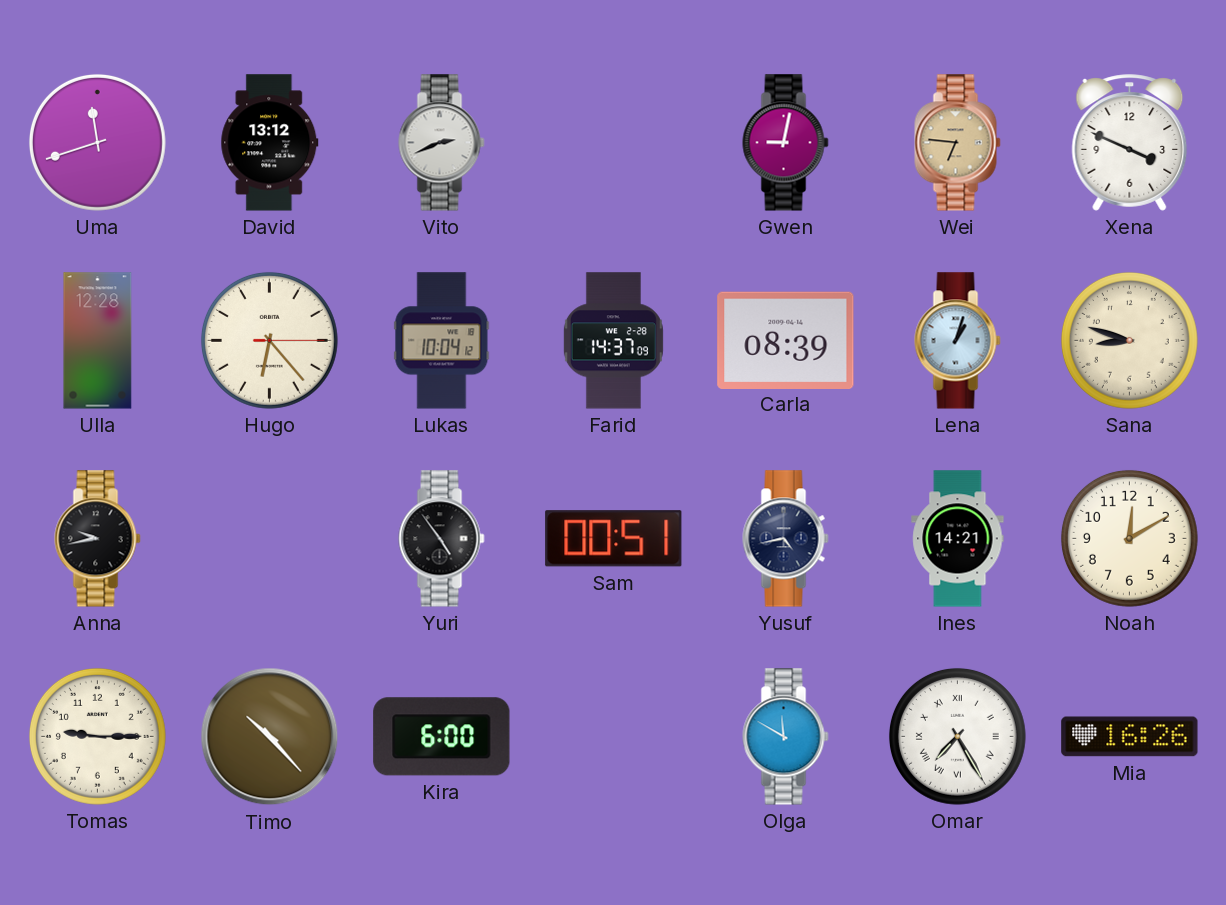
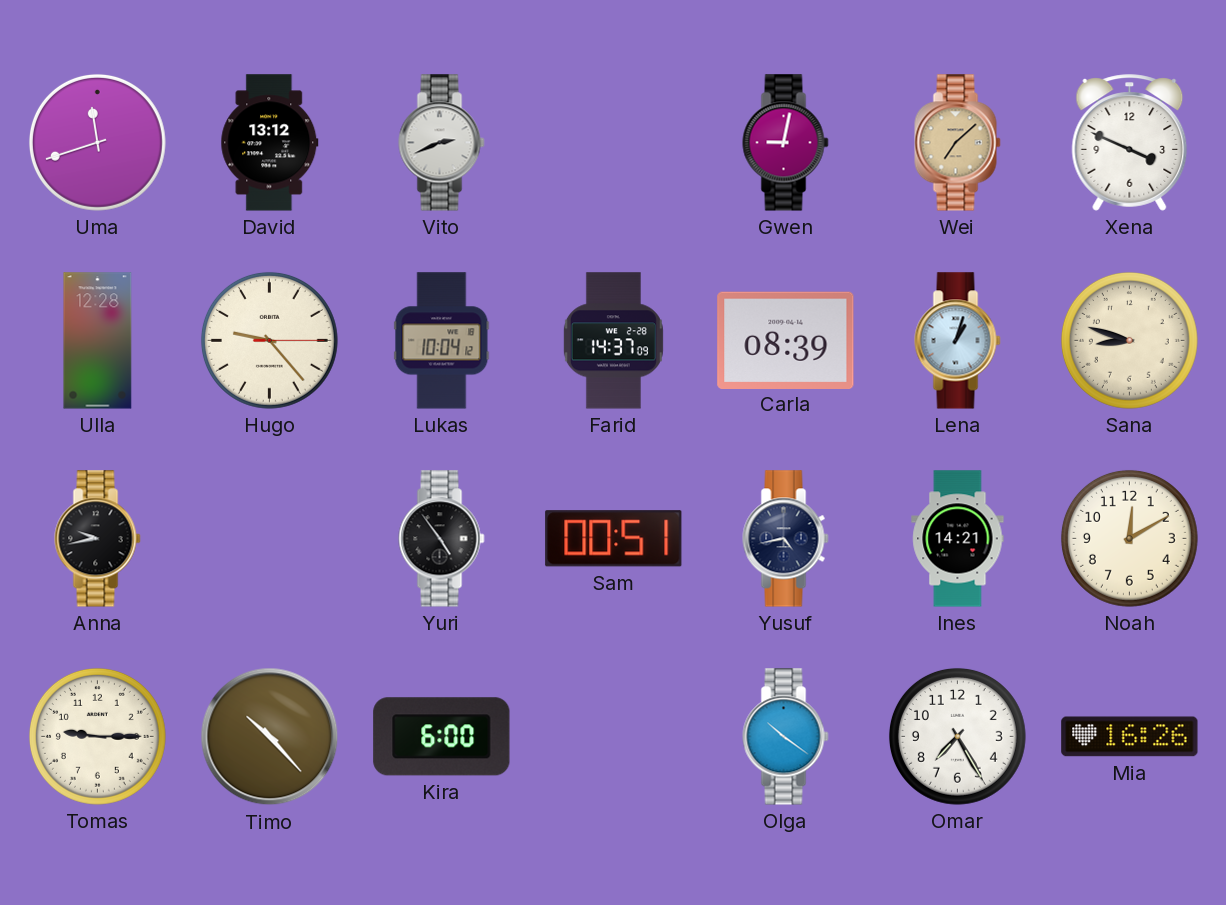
Wei: 6:46 -> 7:08
Hugo: 6:23 -> 9:23
Olga: 11:50 -> 10:21
Omar numerals: Roman -> Arabic
